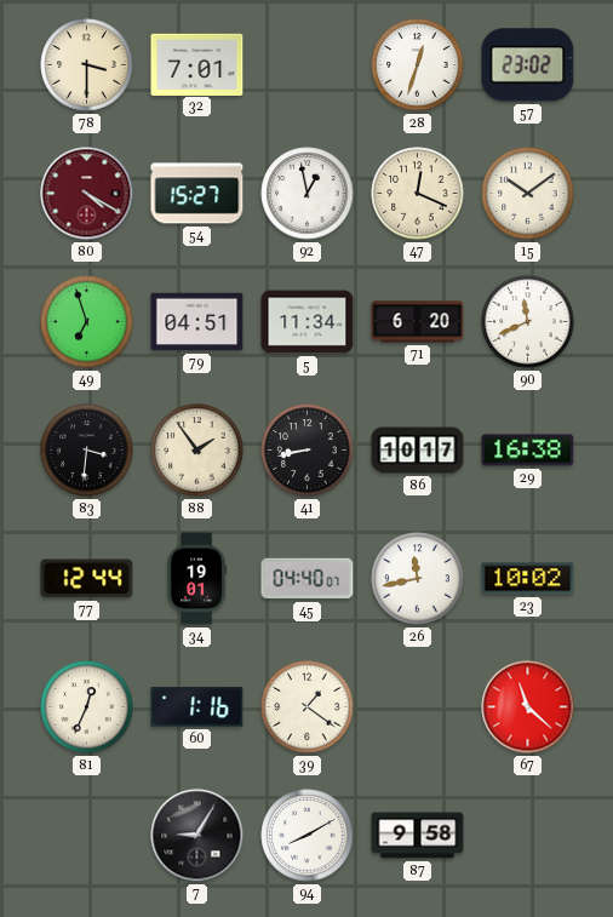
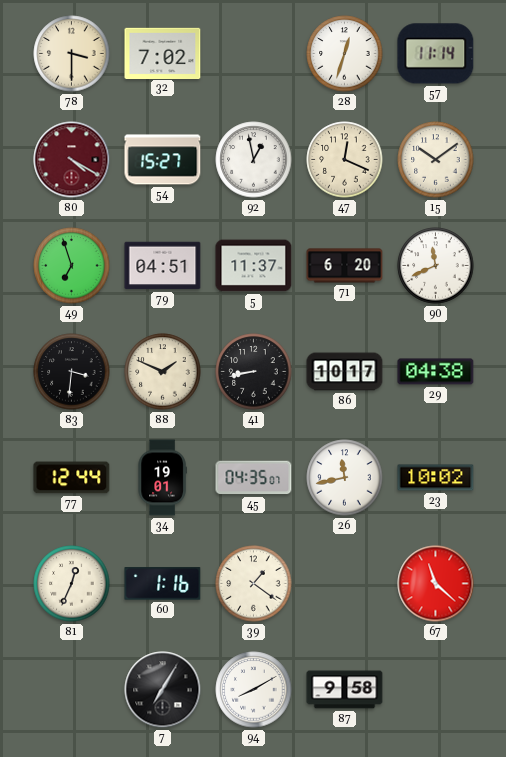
32: 7:01 -> 7:02
57: 23:02 -> 11:14
5: 11:34 -> 11:37
88: 1:54 -> 1:49
29: 16:38 -> 04:38
45: 04:40 -> 04:35
7: 9:05 -> 7:05
